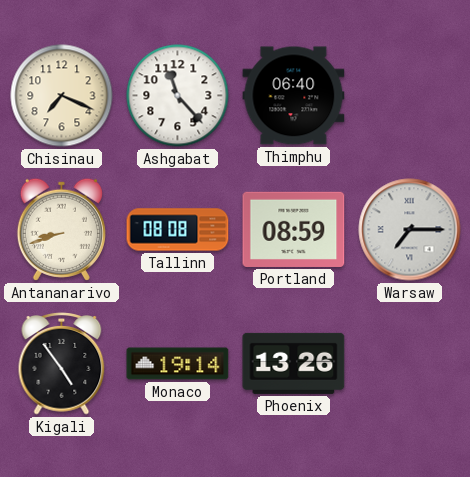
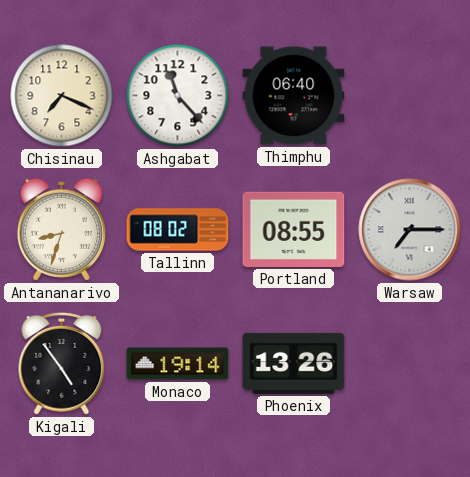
Antananarivo: 8:42 -> 8:33
Tallinn: 08:08 -> 08:02
Portland: 08:59 -> 08:55
